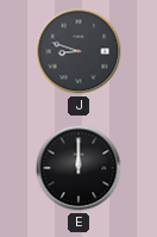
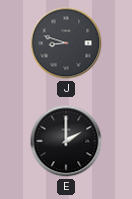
E: 12:00 -> 2:00
